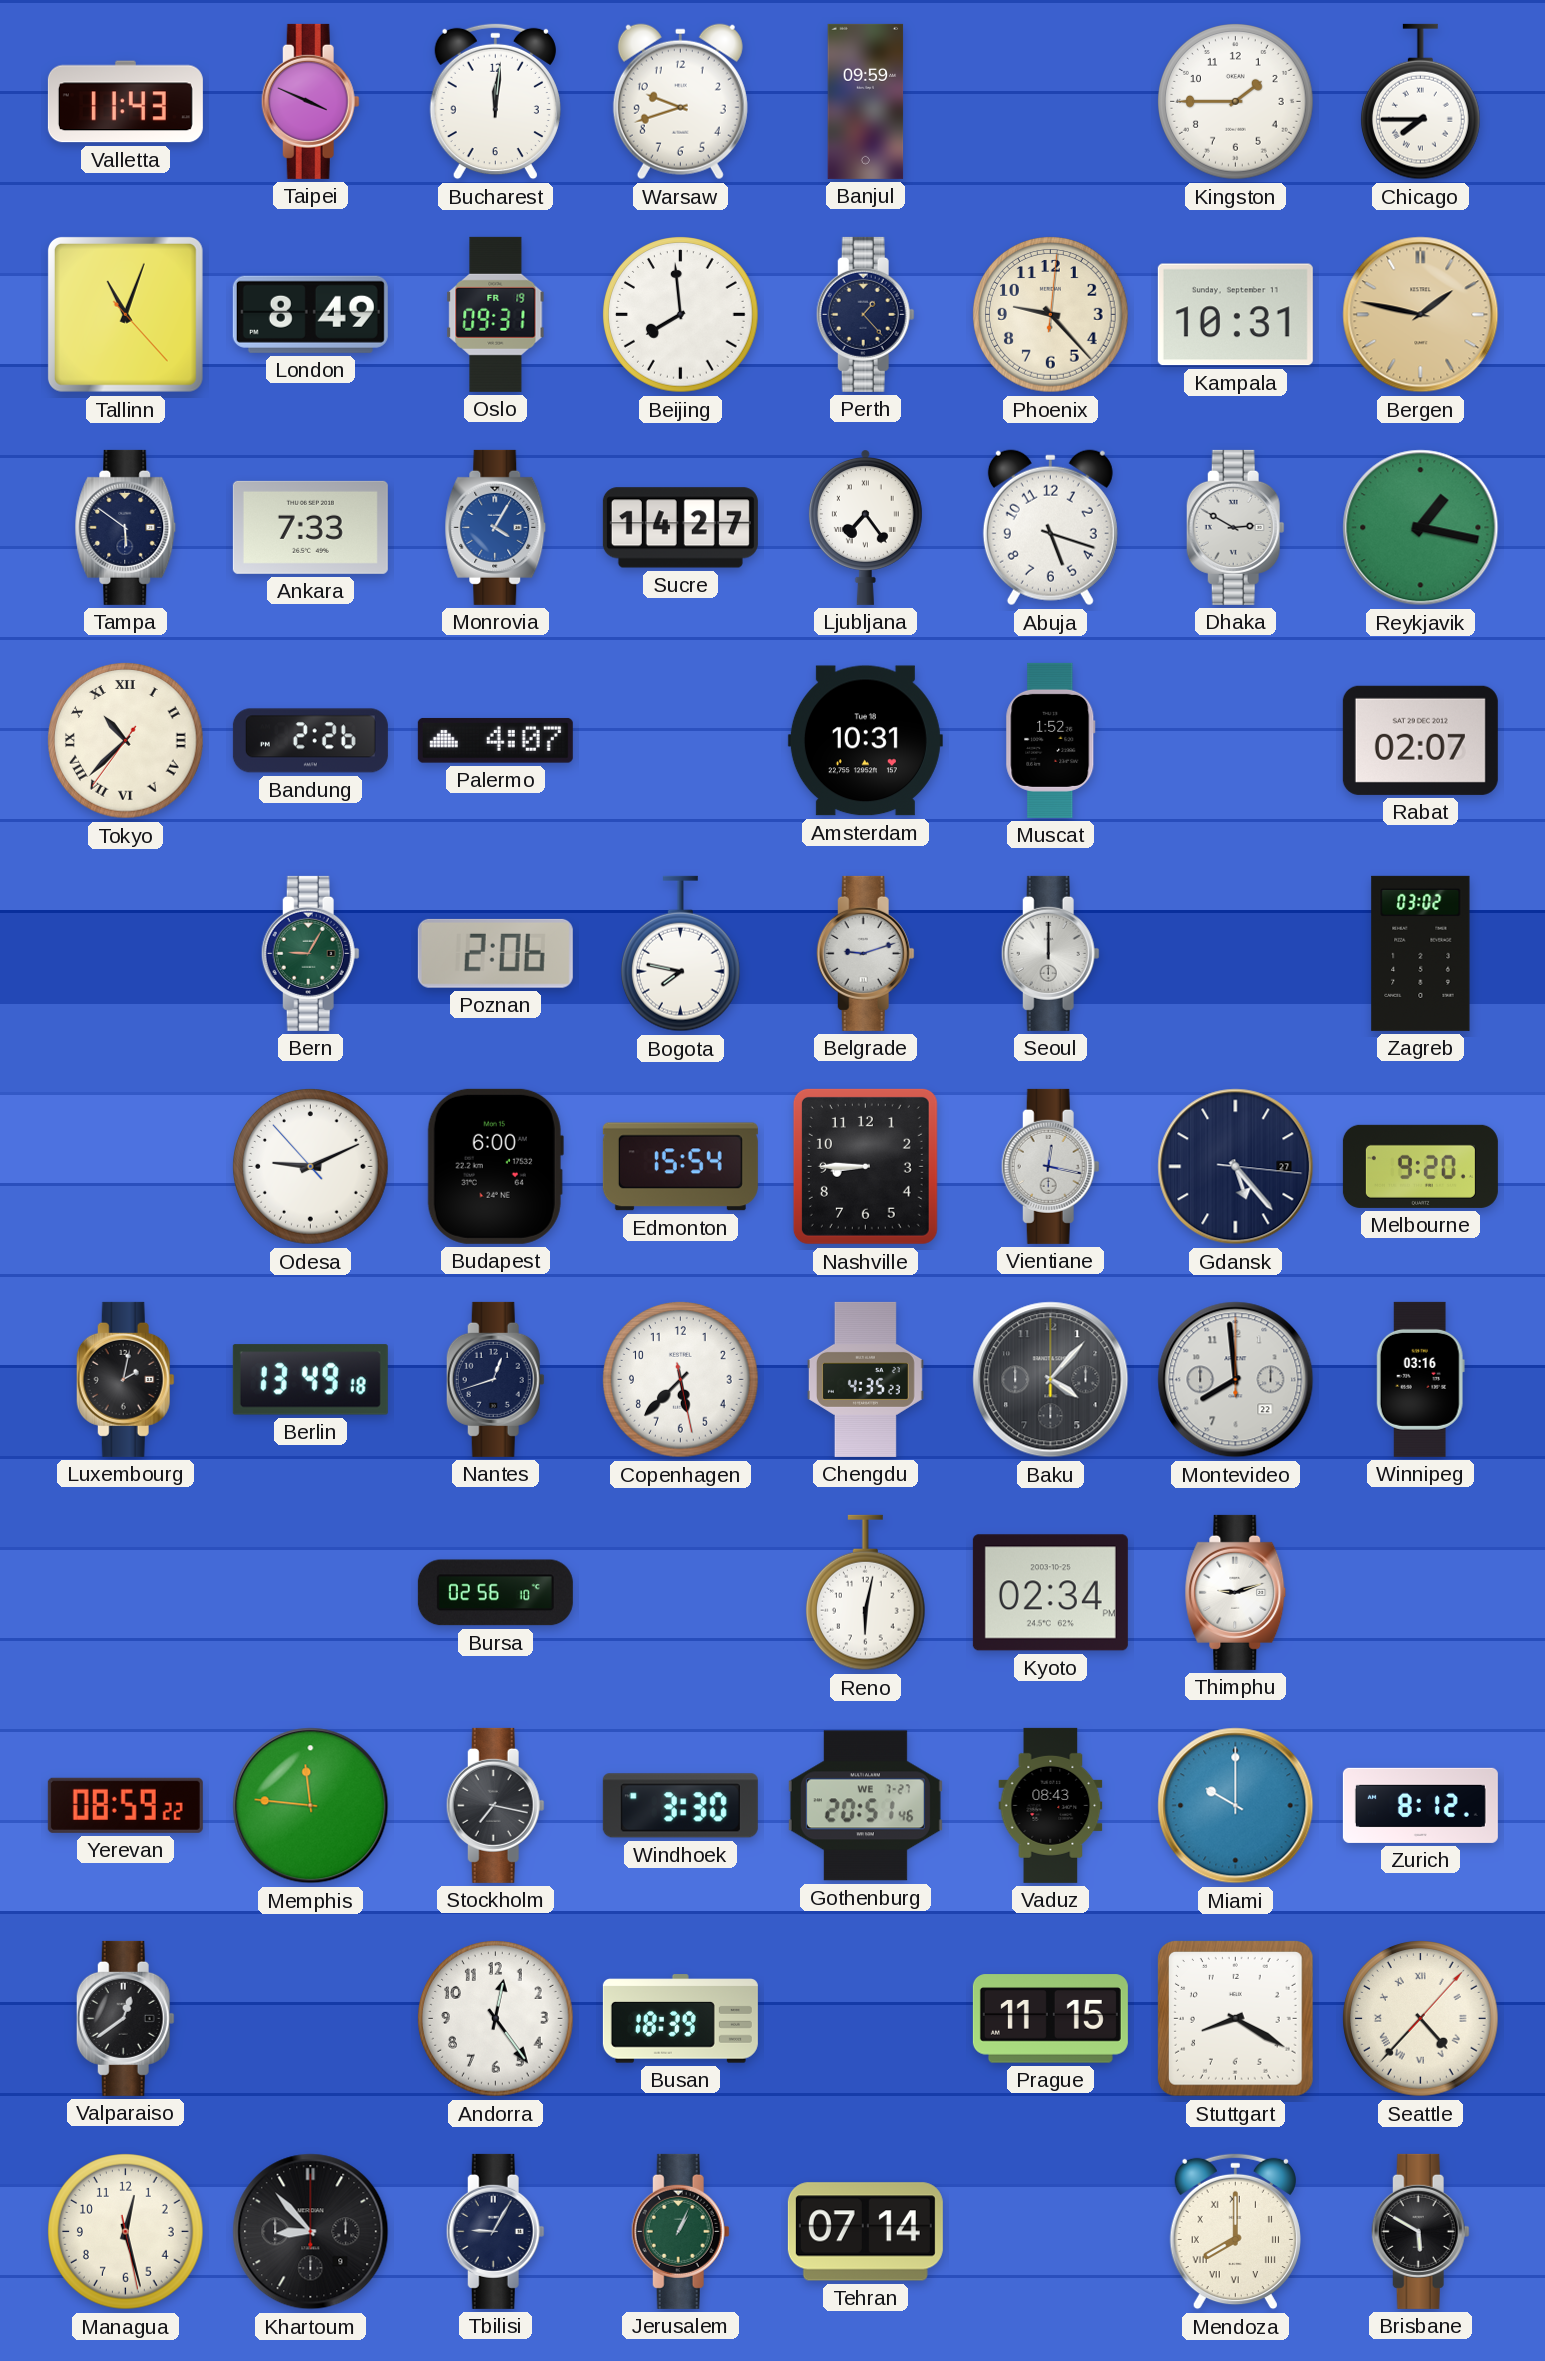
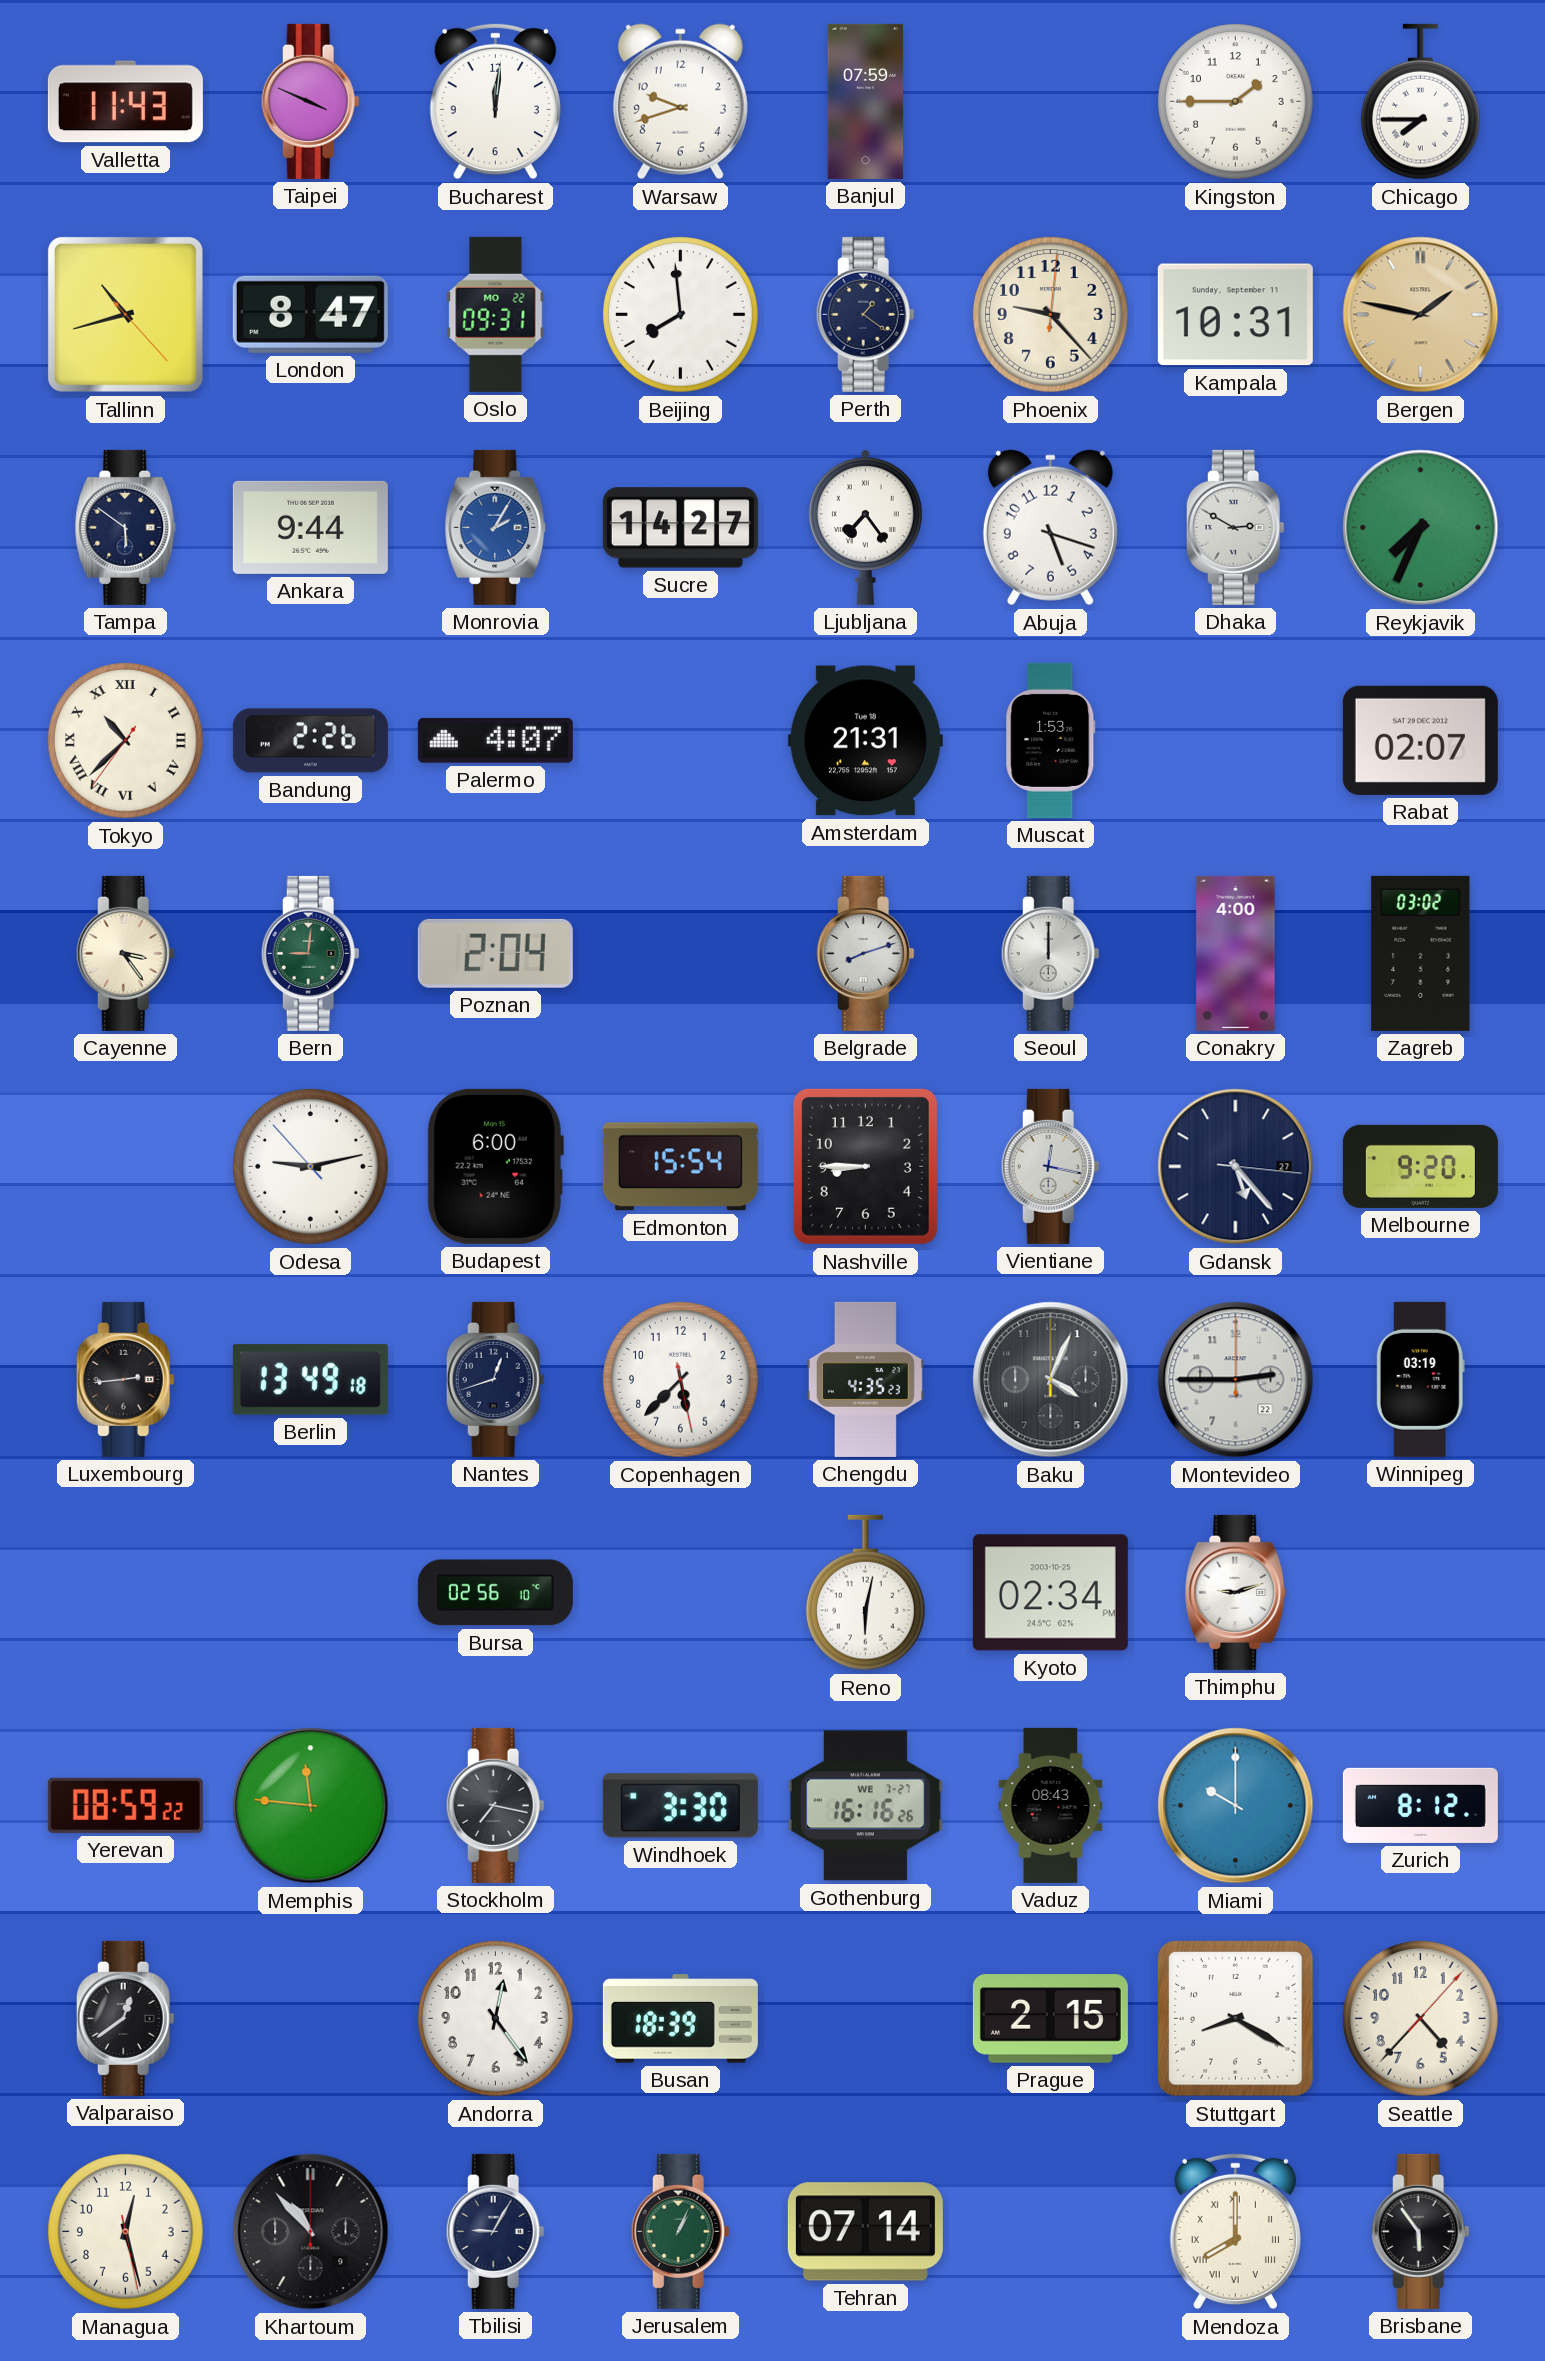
Banjul: 09:59 -> 07:59
Tallinn: 11:03 -> 10:42
London: 8:49 -> 8:47
Oslo date: FR 19 -> MO 22
Perth: 1:23 -> 1:21
Ankara: 7:33 -> 9:44
Monrovia: 4:05 -> 2:05
Reykjavik: 1:17 -> 7:34
Amsterdam: 10:31 -> 21:31
Muscat: 1:52 -> 1:53
Cayenne: none -> 3:24
Bern: 9:05 -> 9:01
Poznan: 2:06 -> 2:04
Bogota: 7:47 -> none
Belgrade: 9:12 -> 8:12
Conakry: none -> 4:00
Odesa: 9:10 -> 9:12
Luxembourg: 2:02 -> 2:44
Baku: 4:07 -> 4:04
Montevideo: 7:59 -> 2:45
Winnipeg: 03:16 -> 03:19
Gothenburg: 20:51 -> 16:16
Prague: 11:15 -> 2:15
Seattle numerals: Roman -> Arabic
Khartoum: 8:53 -> 10:53
Brisbane: 5:50 -> 5:54
